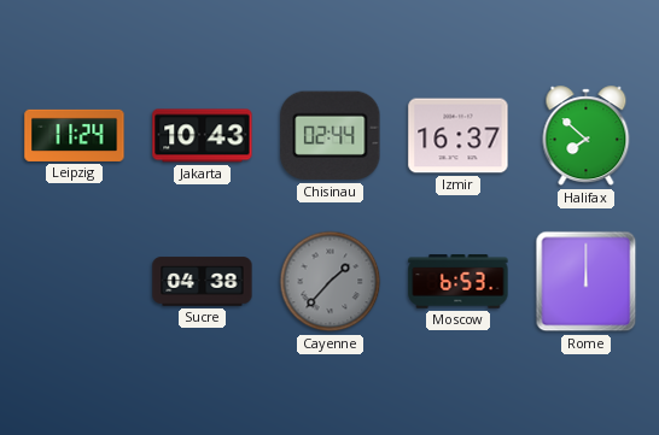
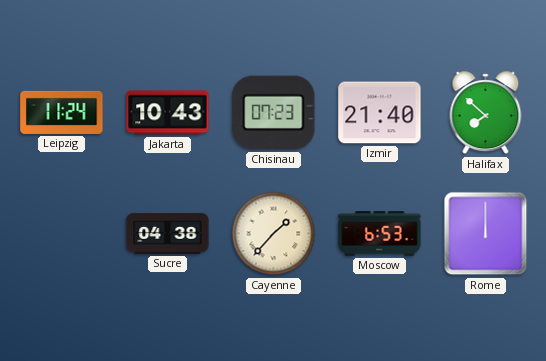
Chisinau: 02:44 -> 07:23
Izmir: 16:37 -> 21:40
Cayenne dial: grey -> cream
